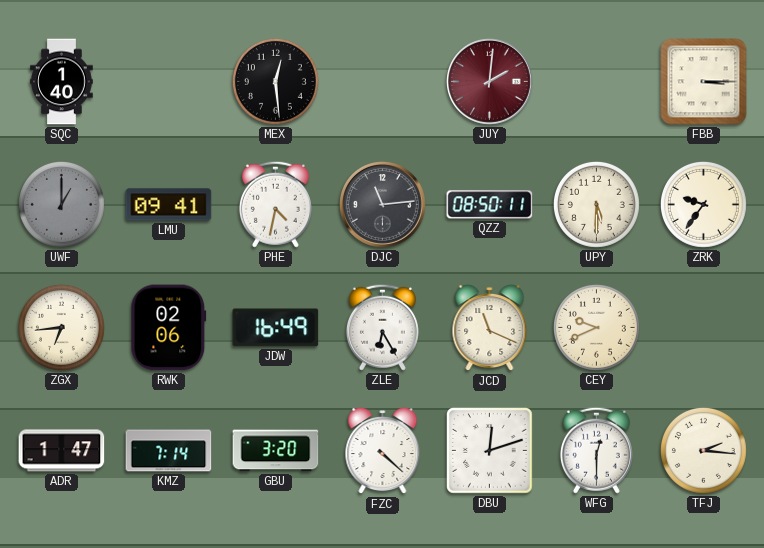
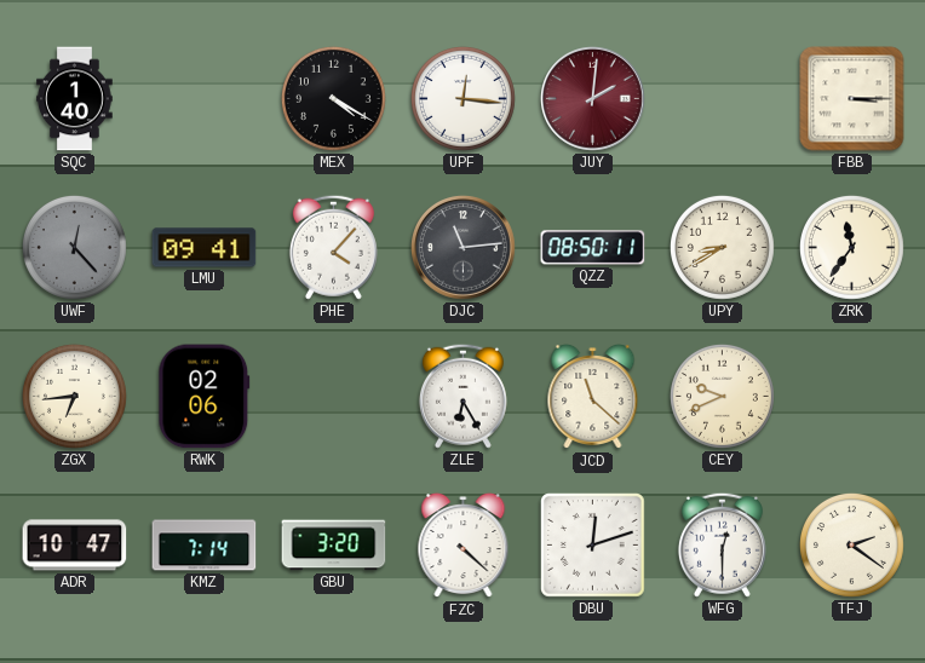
MEX: 12:29 -> 4:20
UPF: none -> 12:16
UWF: 1:00 -> 12:23
PHE: 4:32 -> 4:07
UPY: 5:30 -> 8:40
ZRK: 9:36 -> 11:36
JDW: 16:49 -> none
JCD: 11:19 -> 11:22
ADR: 1:47 -> 10:47
TFJ: 2:16 -> 2:21
